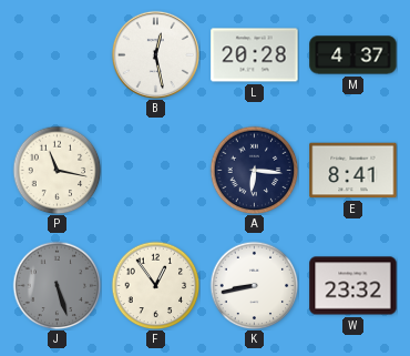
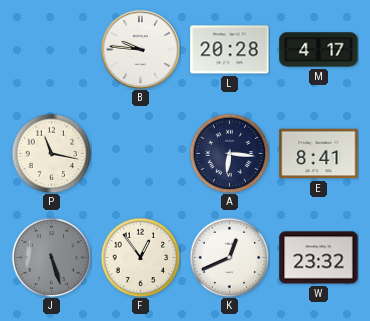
B: 12:28 -> 9:46
M: 4:37 -> 4:17
K: 8:43 -> 12:41
